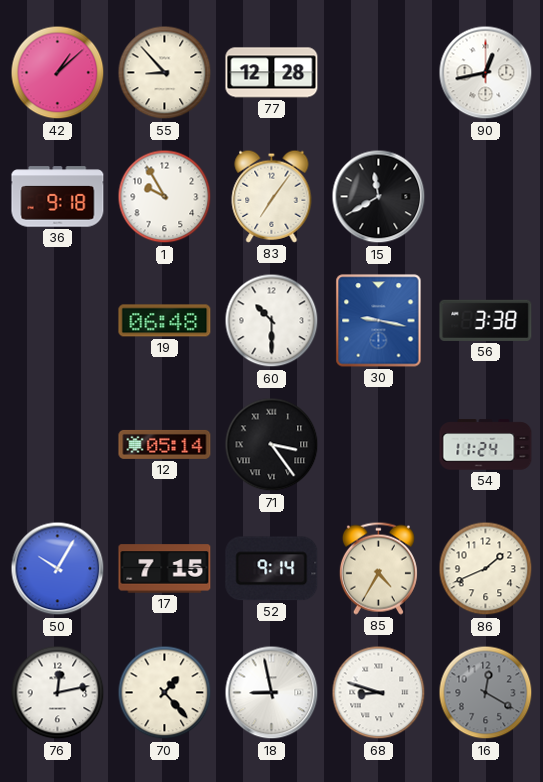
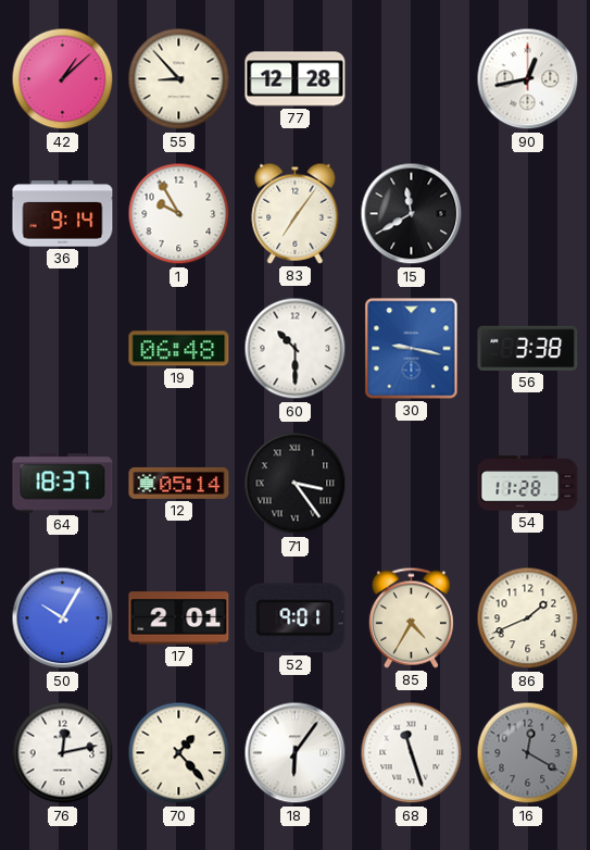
36: 9:18 -> 9:14
64: none -> 18:37
54: 11:24 -> 11:28
17: 7:15 -> 2:01
52: 9:14 -> 9:01
18: 8:58 -> 6:06
68: 8:48 -> 11:27
